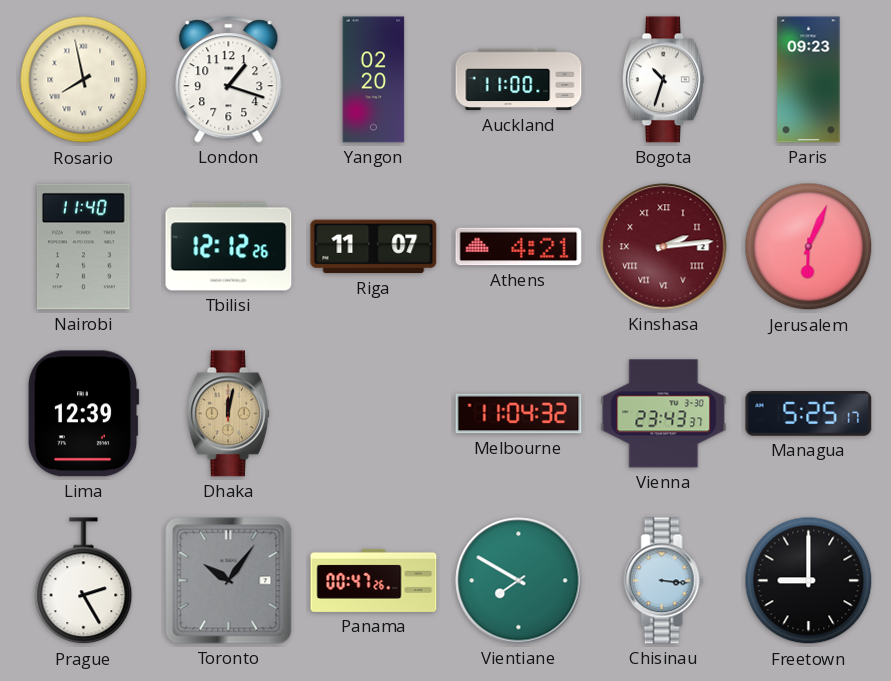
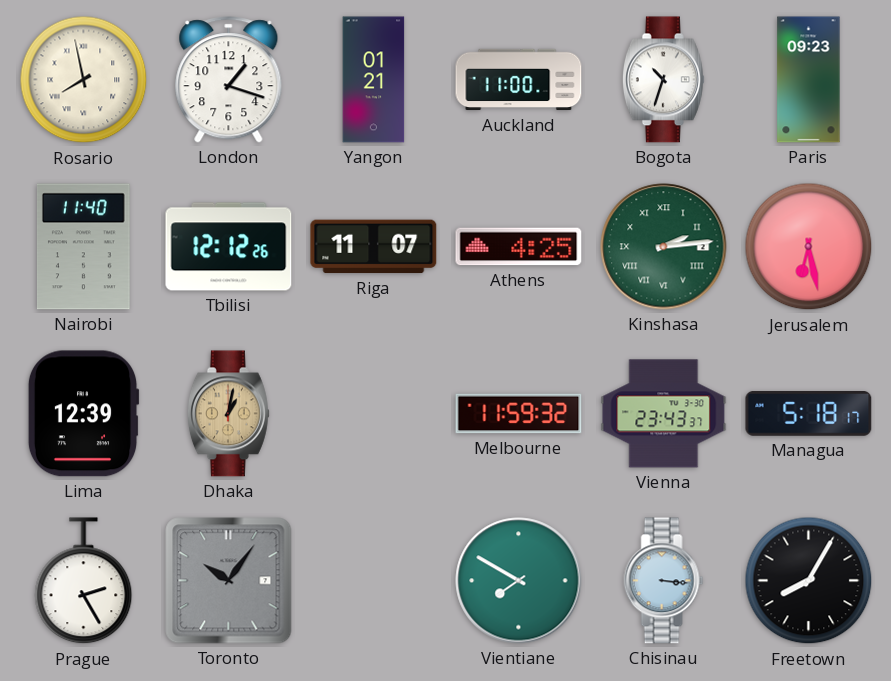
Yangon: 02:20 -> 01:21
Athens: 4:21 -> 4:25
Kinshasa dial: burgundy -> green
Jerusalem: 6:04 -> 6:28
Dhaka: 12:02 -> 1:02
Melbourne: 11:04 -> 11:59
Managua: 5:25 -> 5:18
Panama: 00:47 -> none
Freetown: 9:00 -> 8:05
